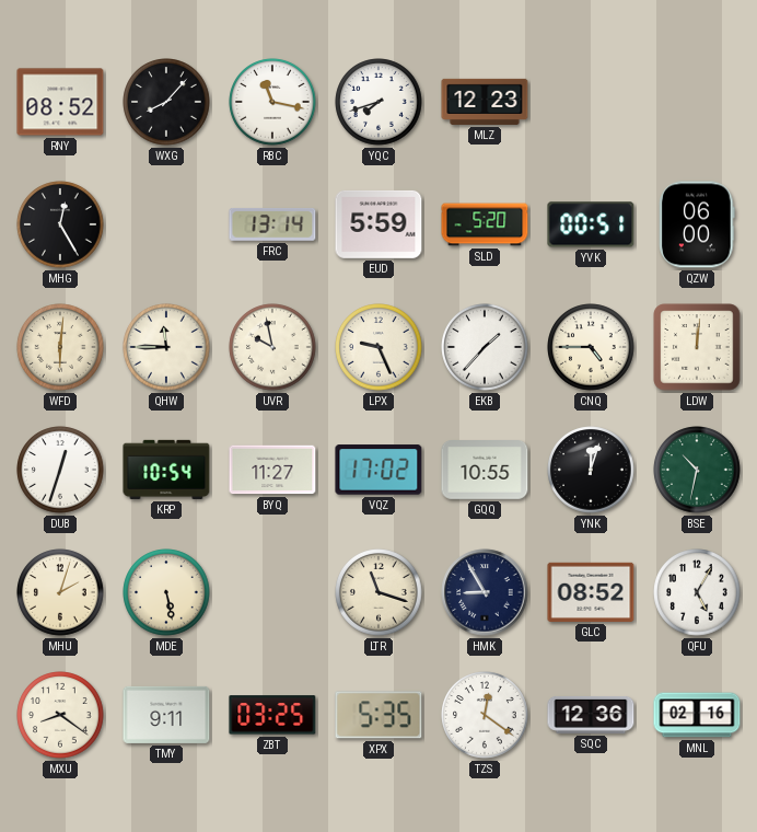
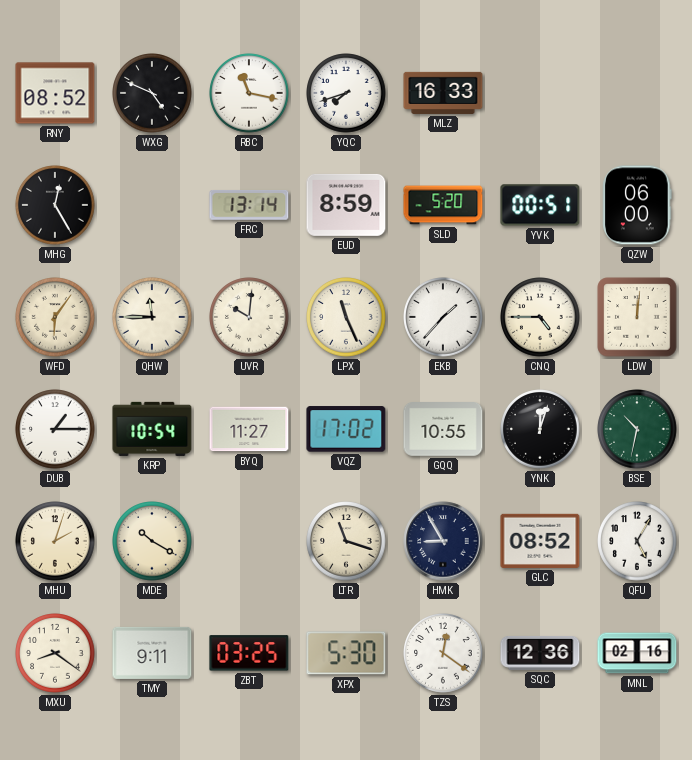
WXG: 8:07 -> 4:49
MLZ: 12:23 -> 16:33
EUD: 5:59 -> 8:59
WFD: 6:01 -> 6:06
UVR: 9:58 -> 10:01
LPX: 9:26 -> 11:26
DUB: 12:33 -> 1:15
MDE: 5:28 -> 10:20
XPX: 5:35 -> 5:30
